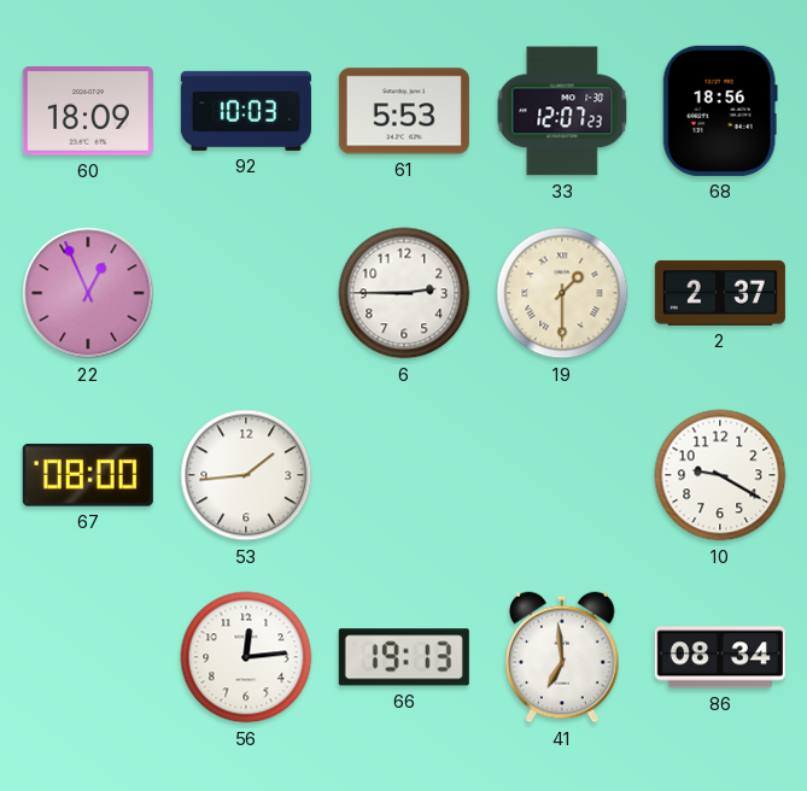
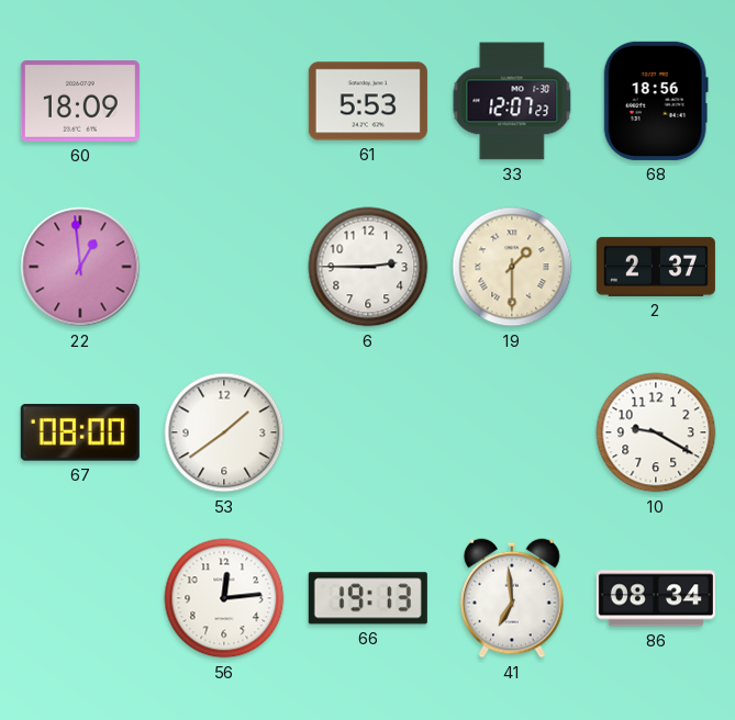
92: 10:03 -> none
22: 12:56 -> 12:59
53: 1:44 -> 1:39
